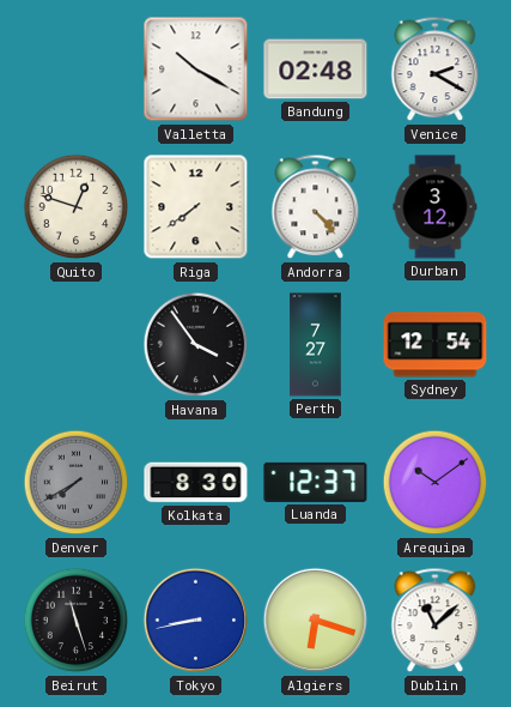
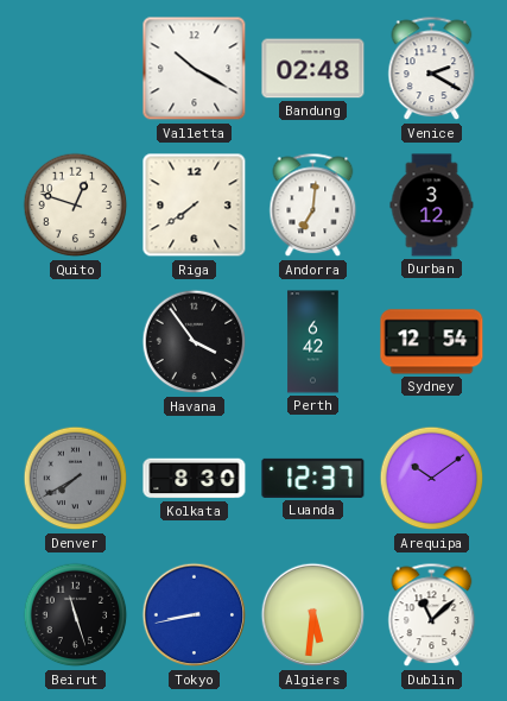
Andorra: 4:23 -> 7:01
Perth: 7:27 -> 6:42
Algiers: 6:18 -> 5:31
